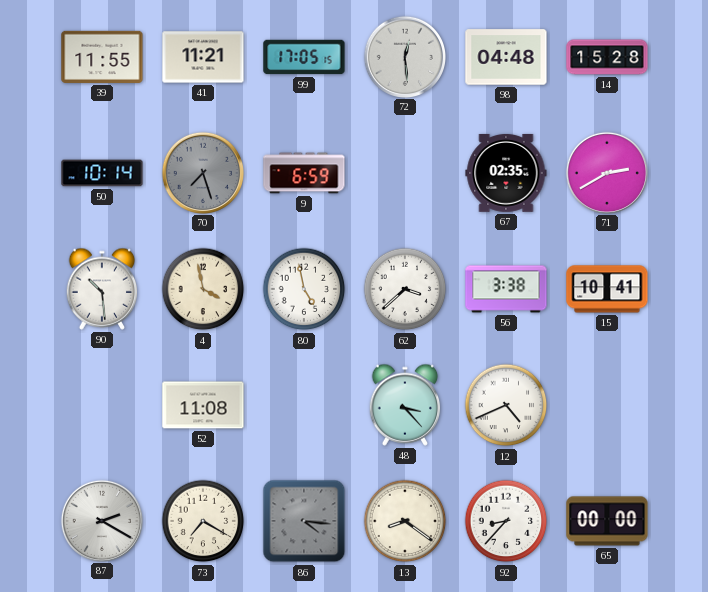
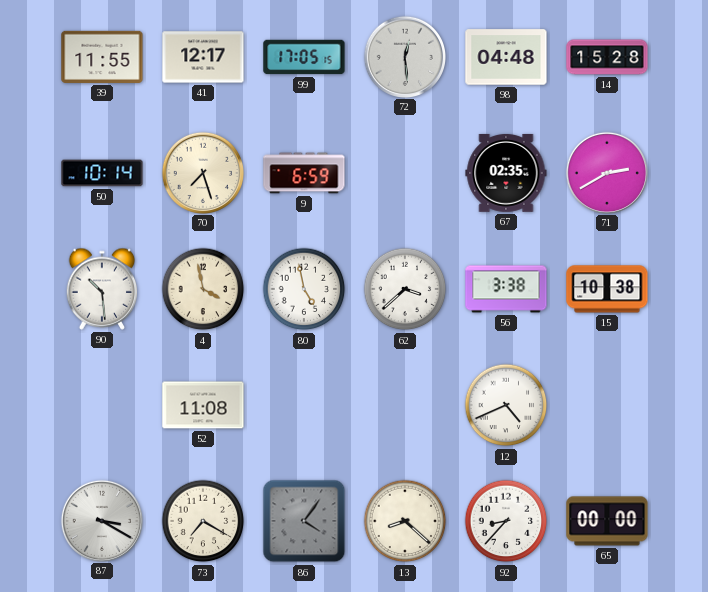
41: 11:21 -> 12:17
70 dial: grey -> cream
15: 10:41 -> 10:38
48: 3:23 -> none
87: 2:20 -> 3:20
86: 4:16 -> 4:06
13: 8:21 -> 8:22
